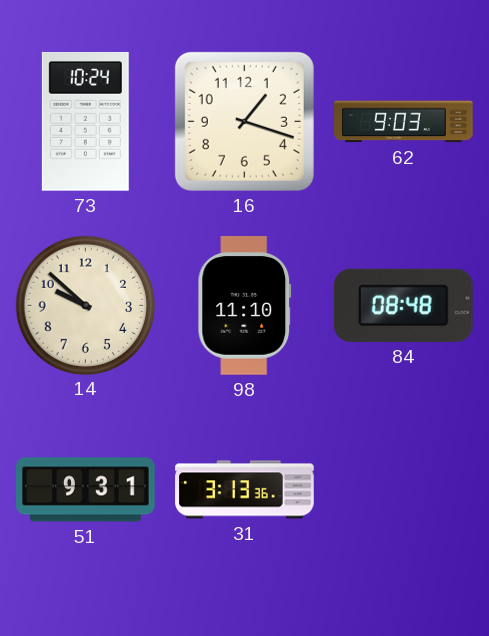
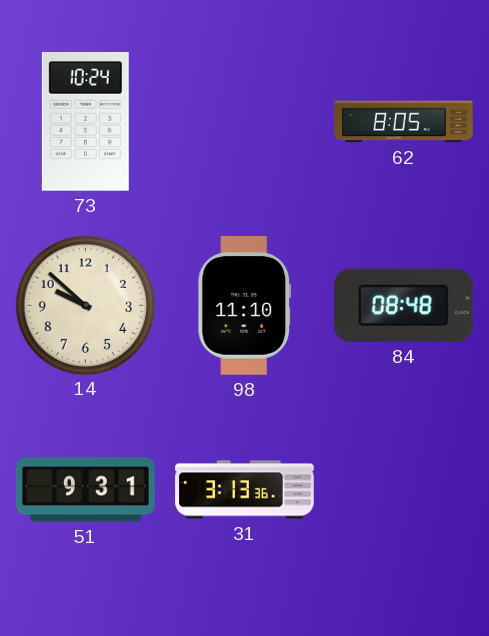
16: 1:18 -> none
62: 9:03 -> 8:05
